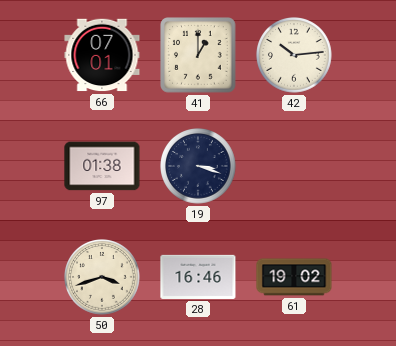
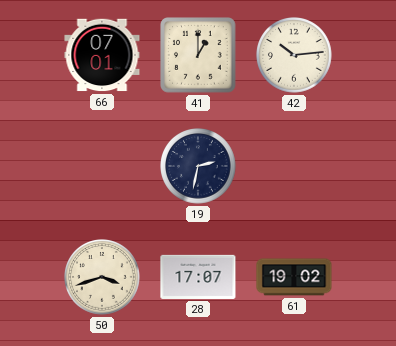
97: 01:38 -> none
19: 3:18 -> 2:32
28: 16:46 -> 17:07
